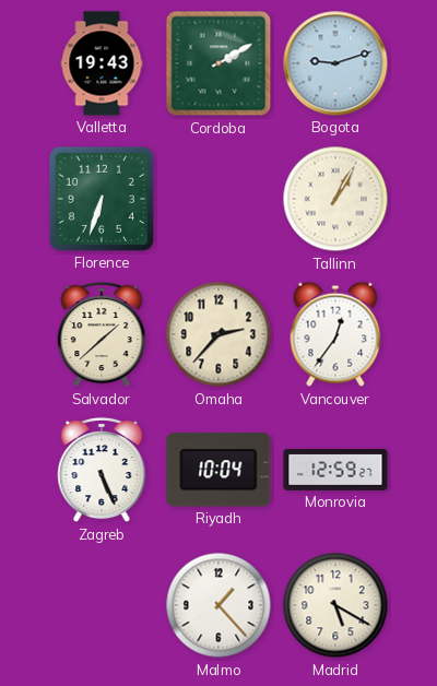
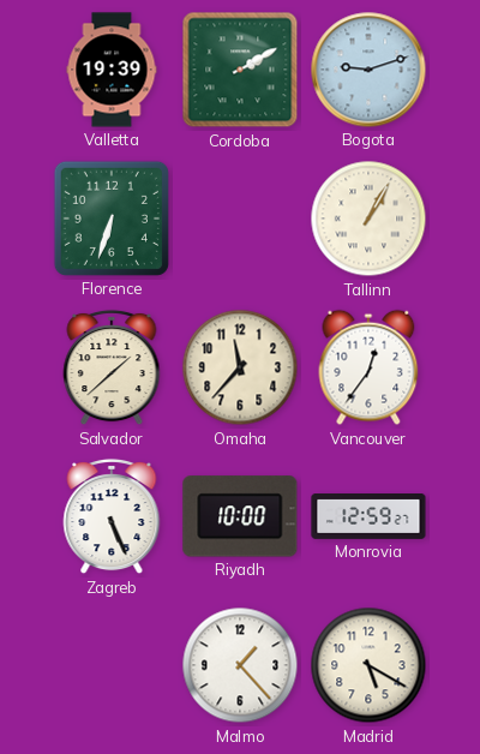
Valletta: 19:43 -> 19:39
Omaha: 2:37 -> 11:37
Riyadh: 10:04 -> 10:00
